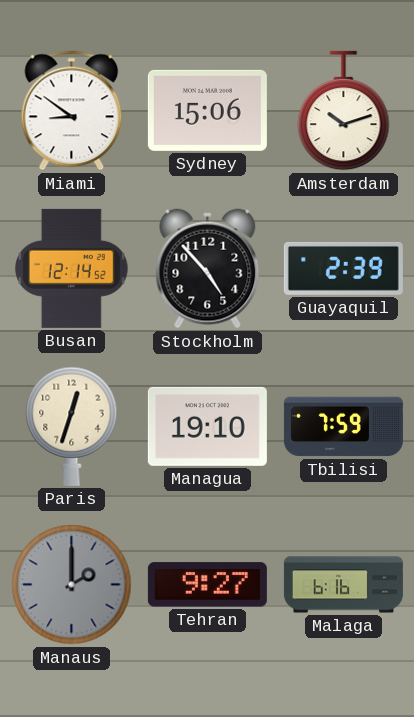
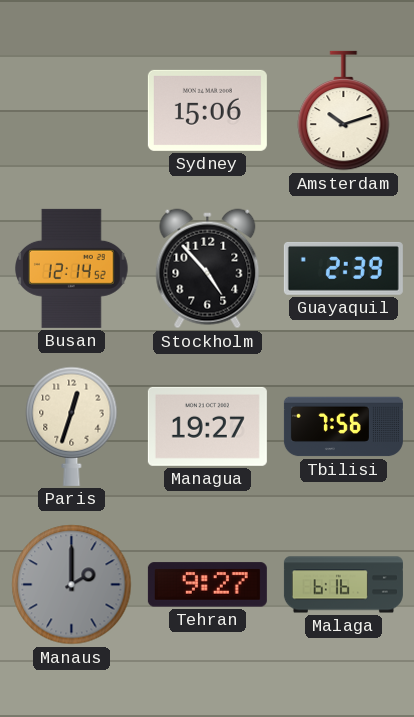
Miami: 8:51 -> none
Managua: 19:10 -> 19:27
Tbilisi: 7:59 -> 7:56
